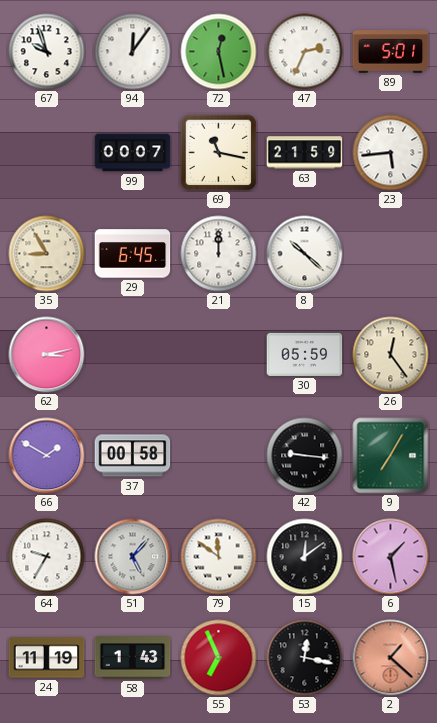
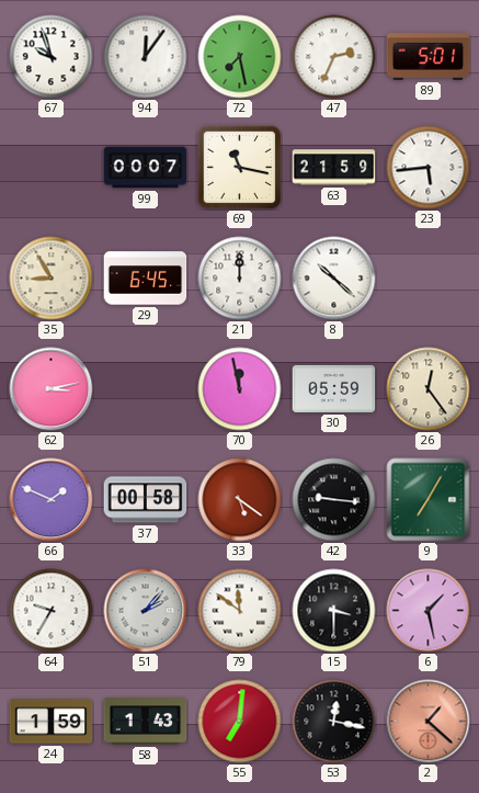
72: 12:28 -> 7:28
70: none -> 11:58
66: 1:50 -> 1:49
33: none -> 5:21
51: 5:07 -> 2:07
15: 12:09 -> 3:30
24: 11:19 -> 1:59
55: 6:56 -> 7:01
